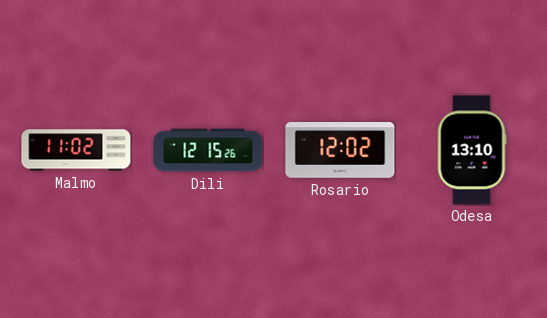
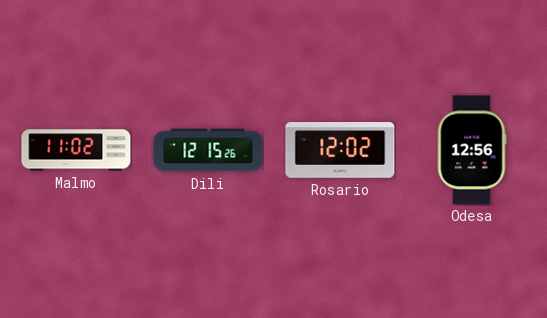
Odesa: 13:10 -> 12:56
